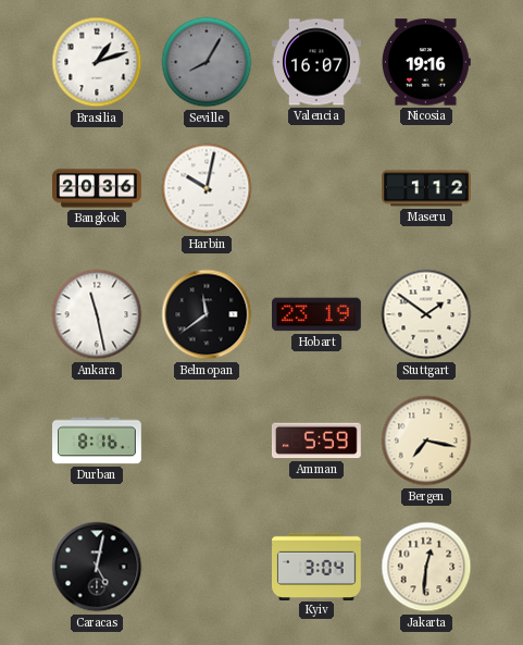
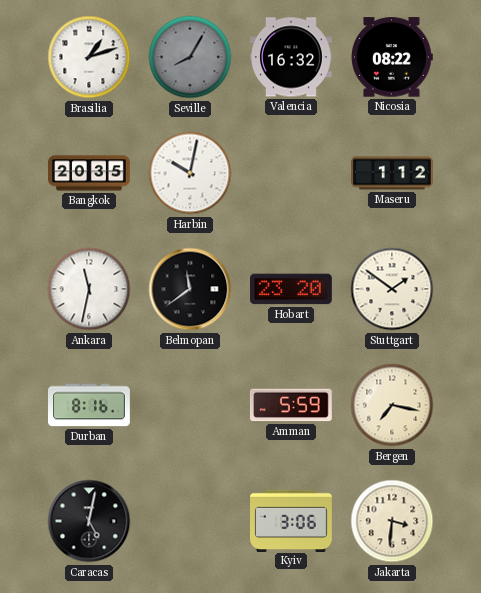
Valencia: 16:07 -> 16:32
Nicosia: 19:16 -> 08:22
Bangkok: 20:36 -> 20:35
Ankara: 11:28 -> 11:32
Hobart: 23:19 -> 23:20
Kyiv: 3:04 -> 3:06
Jakarta: 12:31 -> 3:31
